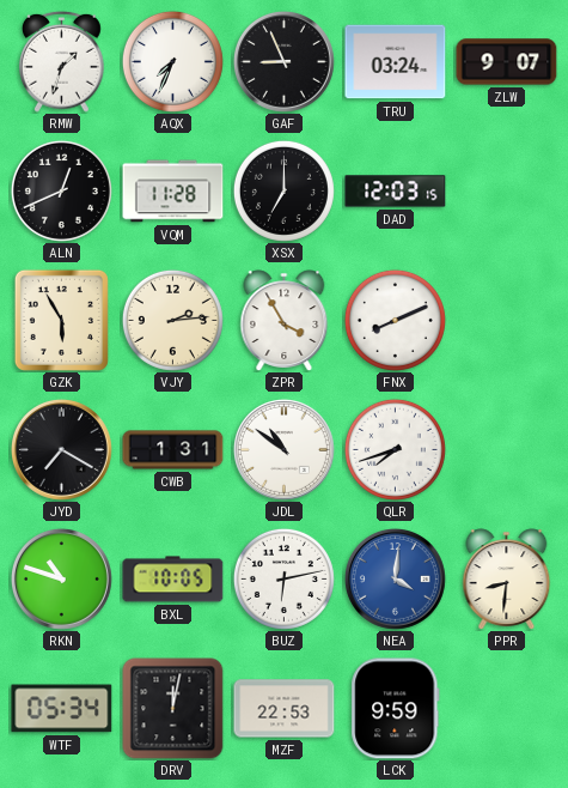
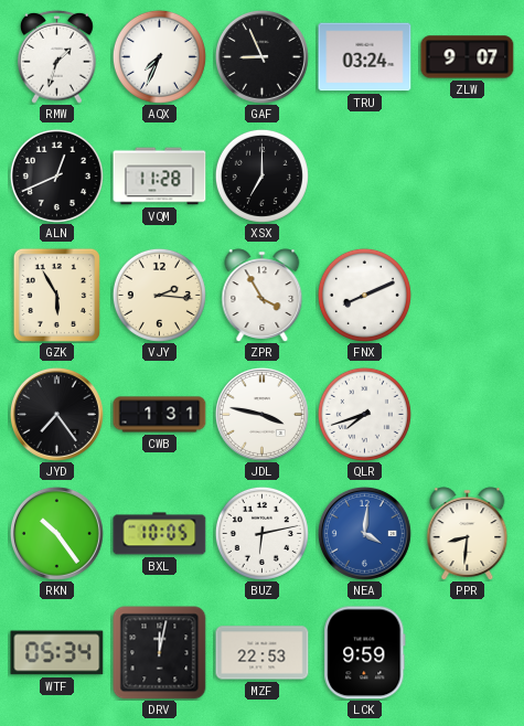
DAD: 12:03 -> none
VJY: 2:14 -> 2:16
JYD: 7:20 -> 7:24
JDL: 10:51 -> 3:47
RKN: 10:48 -> 10:24
